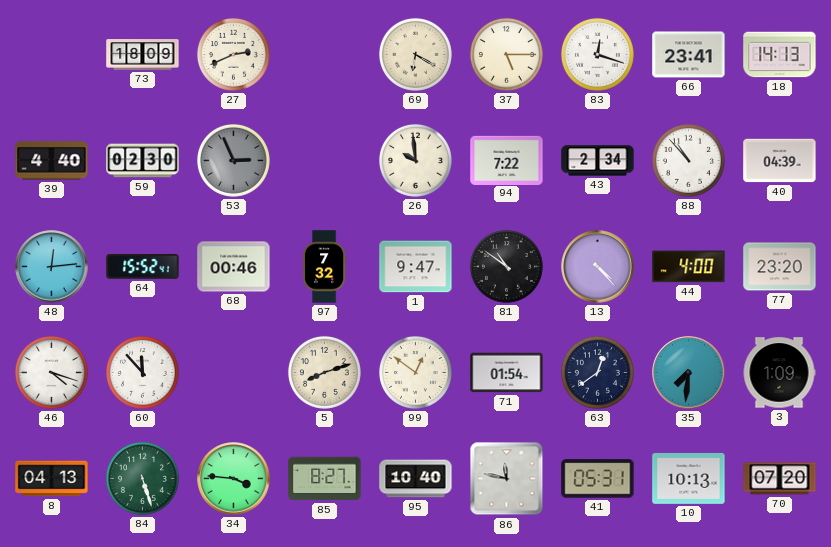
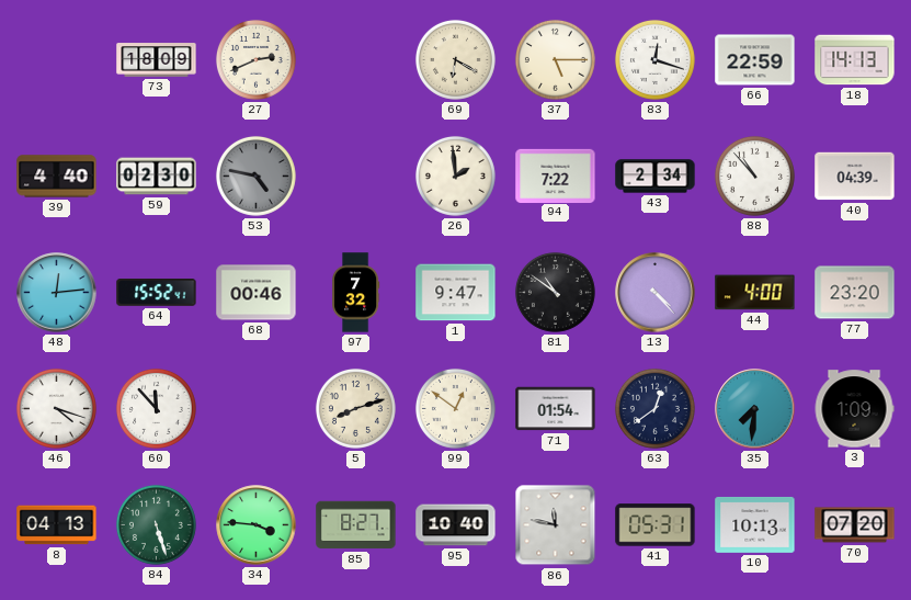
66: 23:41 -> 22:59
53: 2:56 -> 4:47
26: 9:59 -> 1:59
